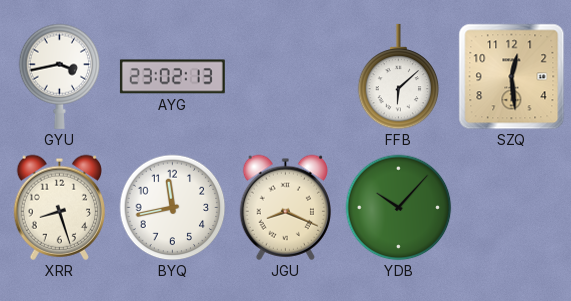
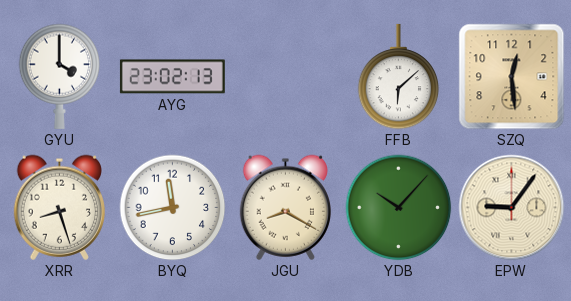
GYU: 3:43 -> 4:00
JGU: 8:19 -> 8:20
EPW: none -> 9:06
